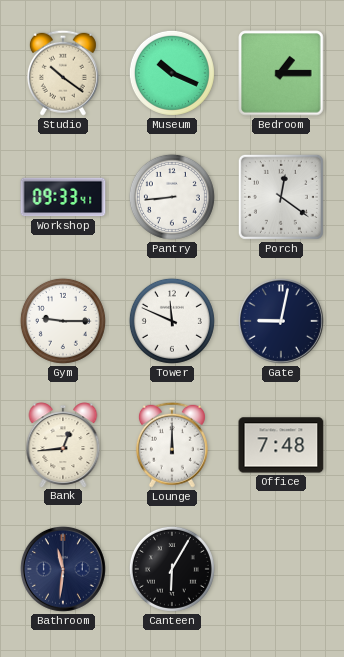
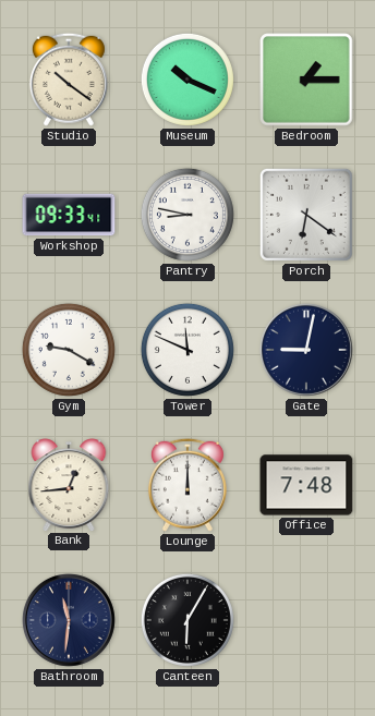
Pantry: 8:44 -> 8:47
Porch: 12:21 -> 6:21
Gym: 9:15 -> 9:20
